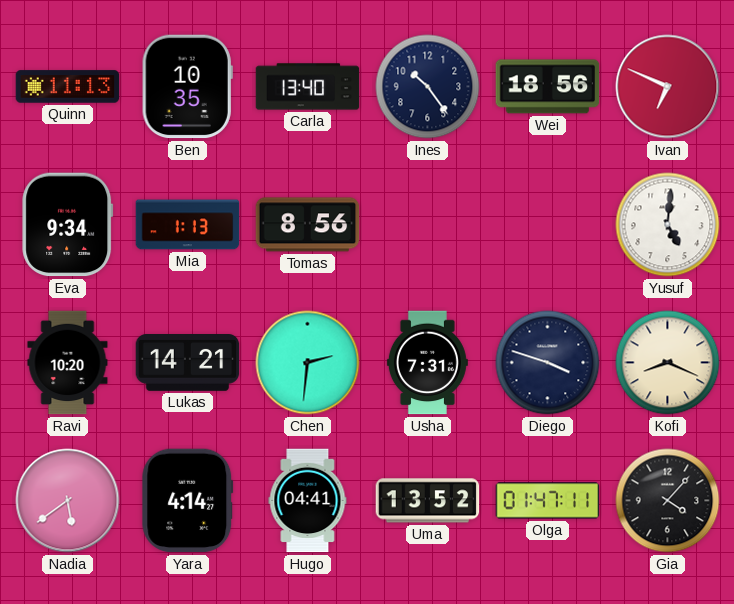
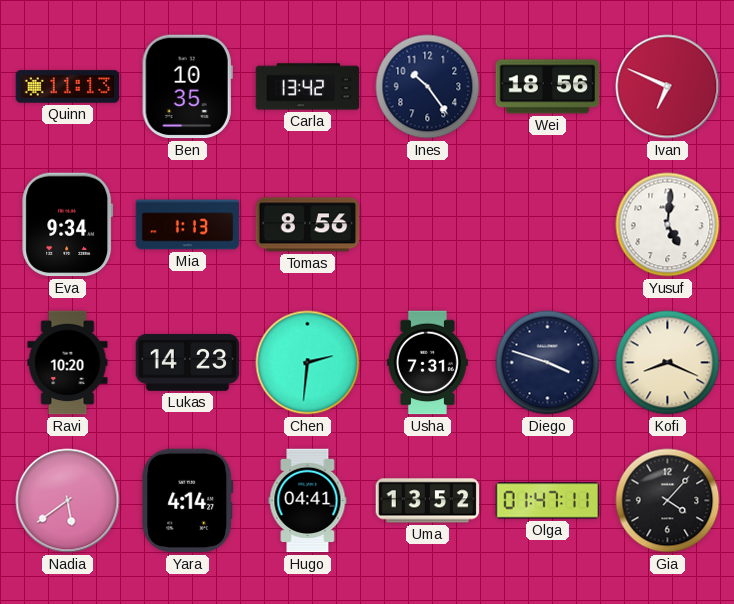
Carla: 13:40 -> 13:42
Lukas: 14:21 -> 14:23
